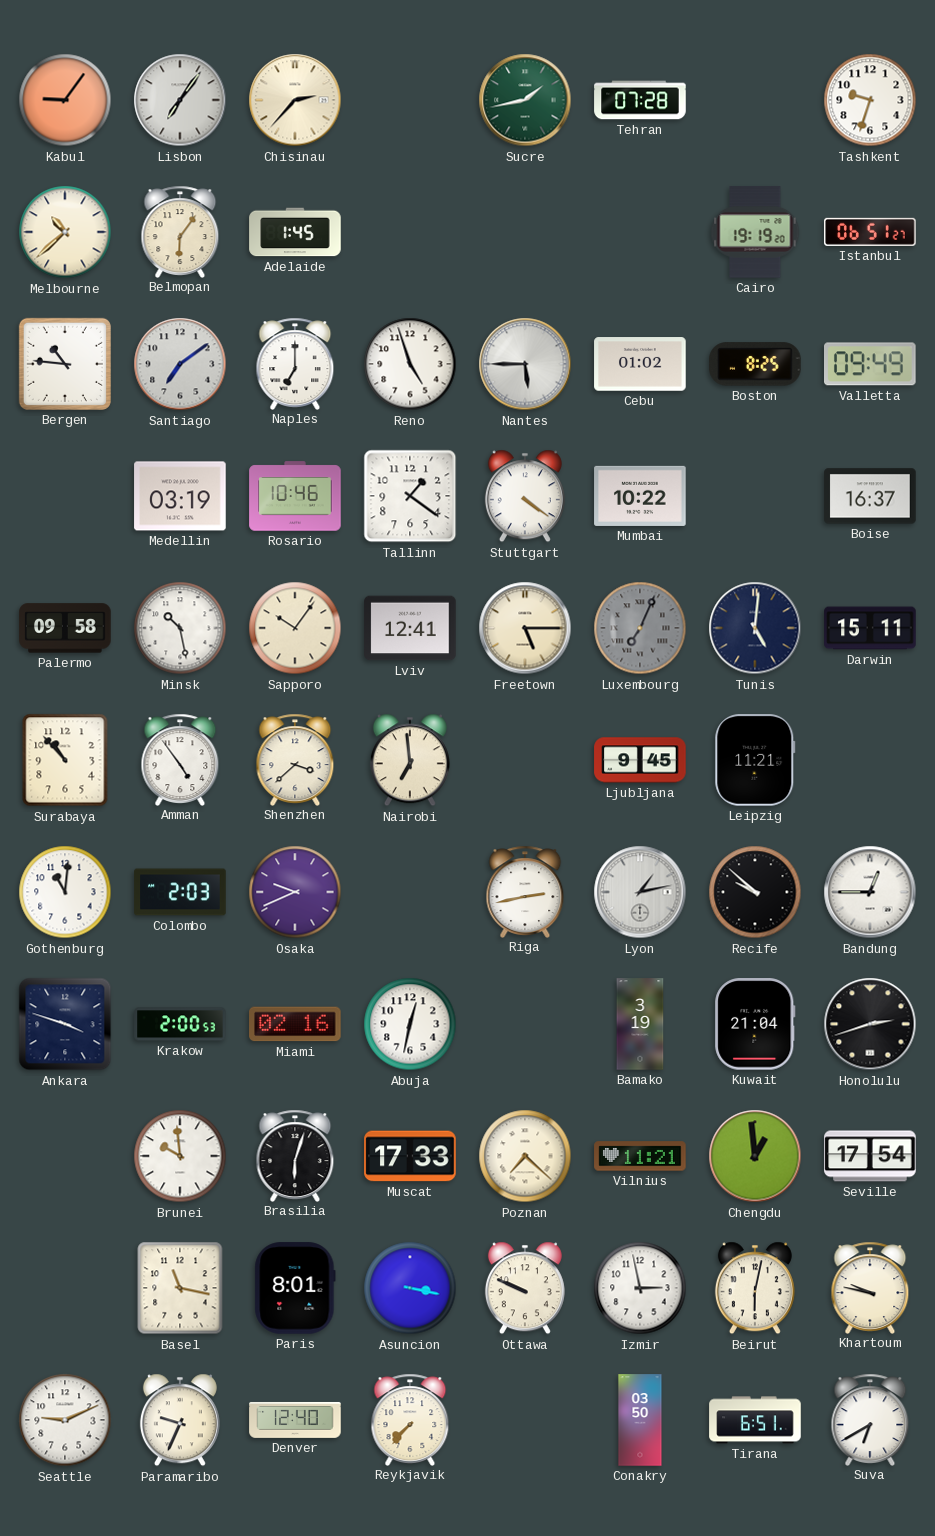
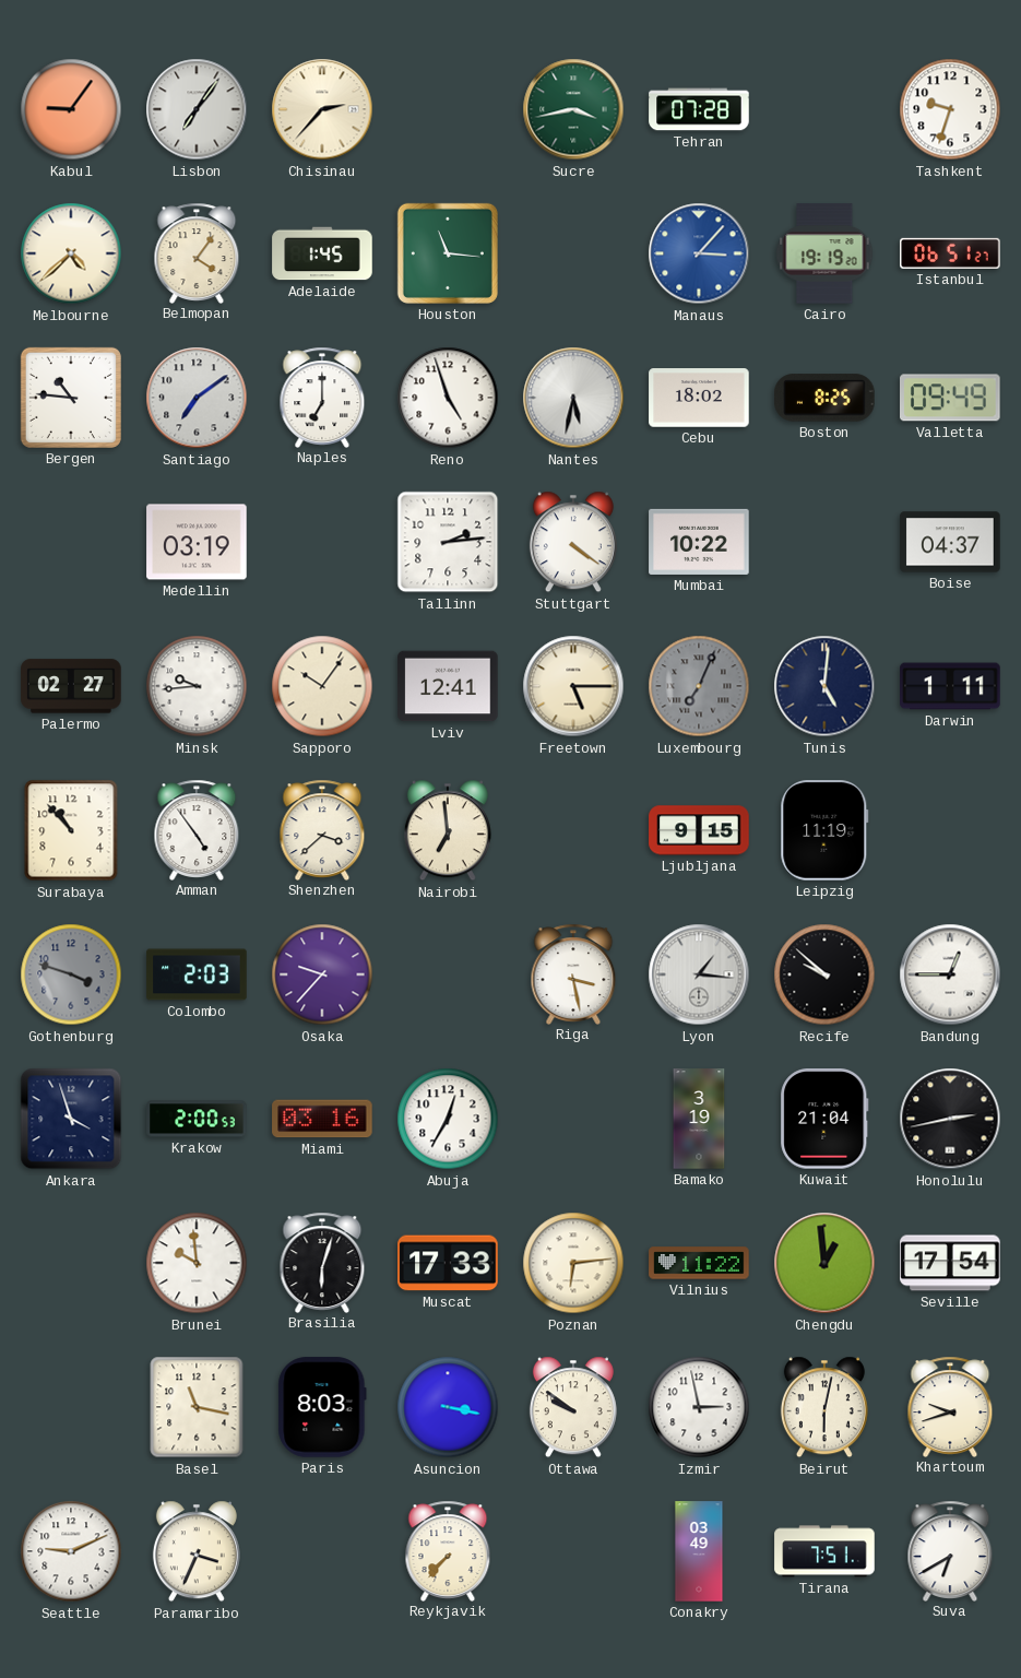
Sucre: 1:43 -> 3:43
Melbourne: 10:38 -> 4:38
Belmopan: 6:06 -> 4:06
Houston: none -> 11:16
Manaus: none -> 3:07
Nantes: 5:45 -> 5:32
Cebu: 01:02 -> 18:02
Rosario: 10:46 -> none
Tallinn: 1:21 -> 2:14
Boise: 16:37 -> 04:37
Palermo: 09:58 -> 02:27
Minsk: 10:28 -> 9:44
Darwin: 15:11 -> 1:11
Ljubljana: 9:45 -> 9:15
Leipzig: 11:21 -> 11:19
Gothenburg: 11:01 -> 3:48
Gothenburg dial: white -> grey
Osaka: 9:41 -> 9:37
Riga: 2:43 -> 3:28
Lyon: 1:13 -> 1:16
Ankara: 3:48 -> 3:57
Miami: 02:16 -> 03:16
Abuja: 12:32 -> 12:35
Honolulu: 2:42 -> 2:43
Poznan: 7:22 -> 6:14
Vilnius: 11:21 -> 11:22
Paris: 8:01 -> 8:03
Ottawa: 9:49 -> 9:51
Khartoum: 9:47 -> 9:42
Paramaribo: 9:34 -> 3:34
Denver: 12:40 -> none
Conakry: 03:50 -> 03:49
Tirana: 6:51 -> 7:51
